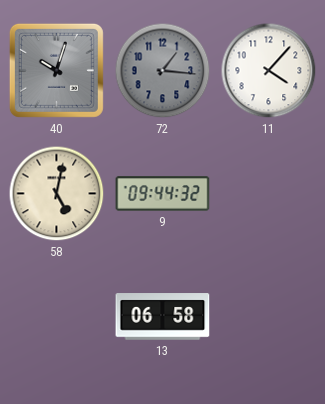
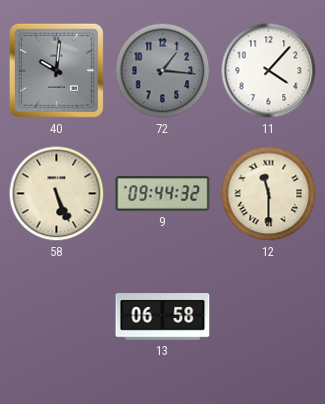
40: 10:03 -> 10:01
58: 5:02 -> 5:26
12: none -> 11:30
